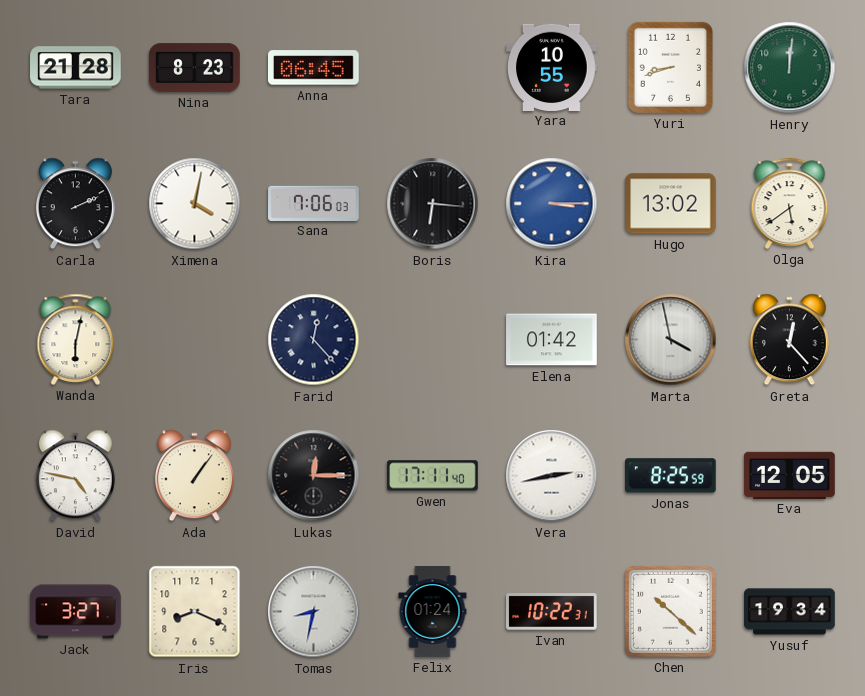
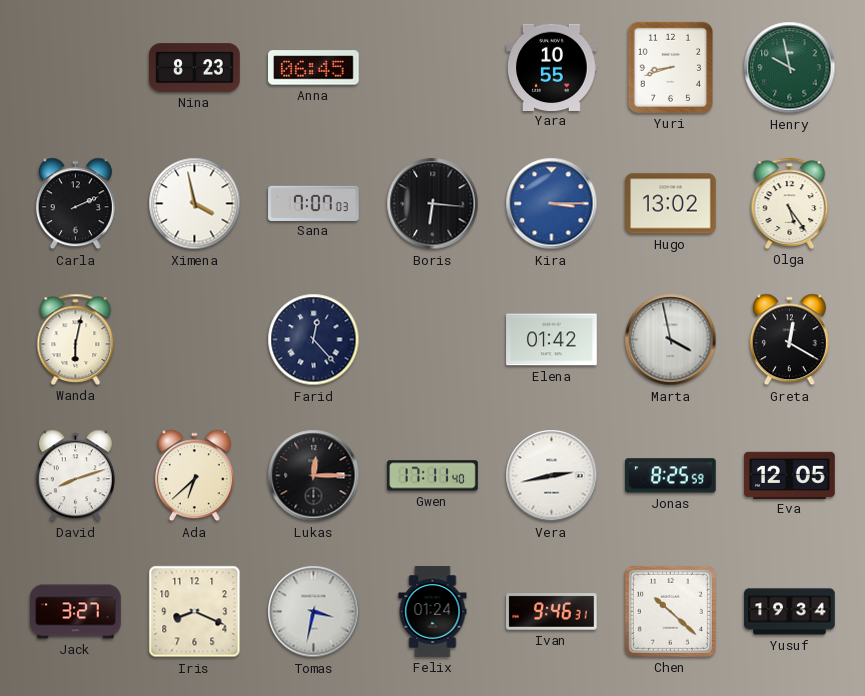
Tara: 21:28 -> none
Henry: 12:01 -> 9:58
Ximena: 4:02 -> 3:58
Sana: 7:06 -> 7:07
Olga: 5:39 -> 5:24
Greta: 12:23 -> 12:20
David: 4:47 -> 8:12
Ada: 1:06 -> 6:38
Tomas: 8:32 -> 3:32
Ivan: 10:22 -> 9:46
